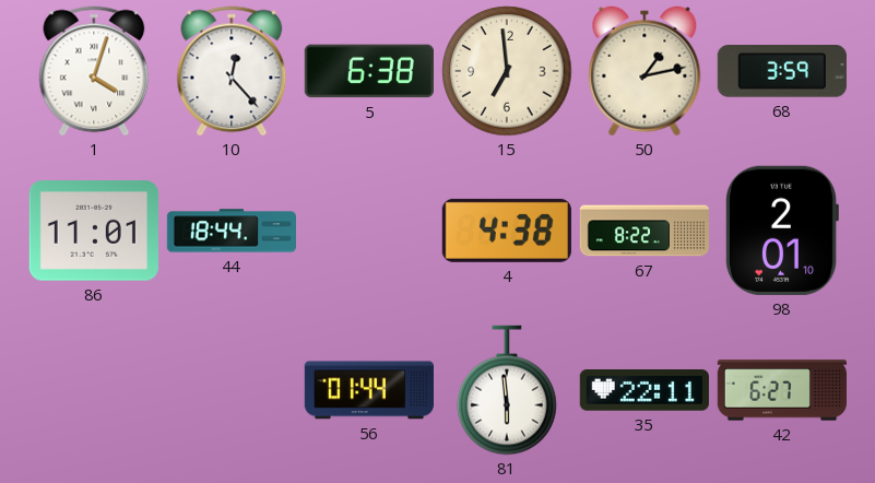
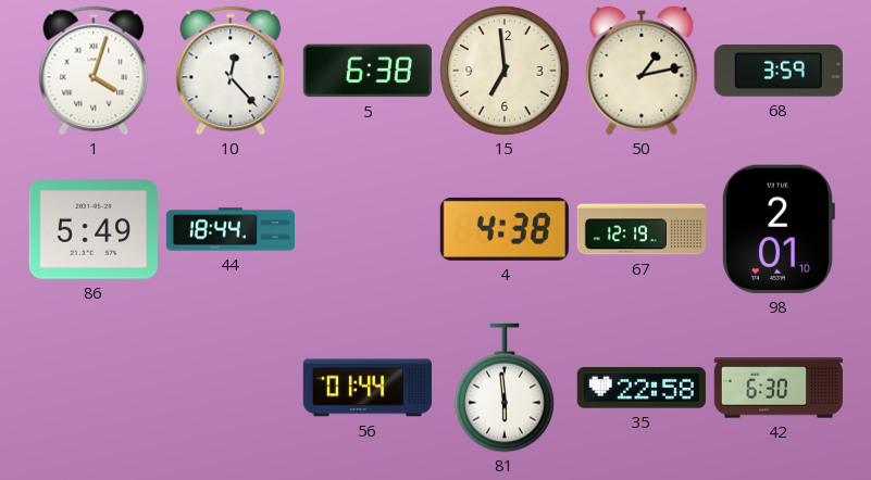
86: 11:01 -> 5:49
67: 8:22 -> 12:19
35: 22:11 -> 22:58
42: 6:27 -> 6:30
